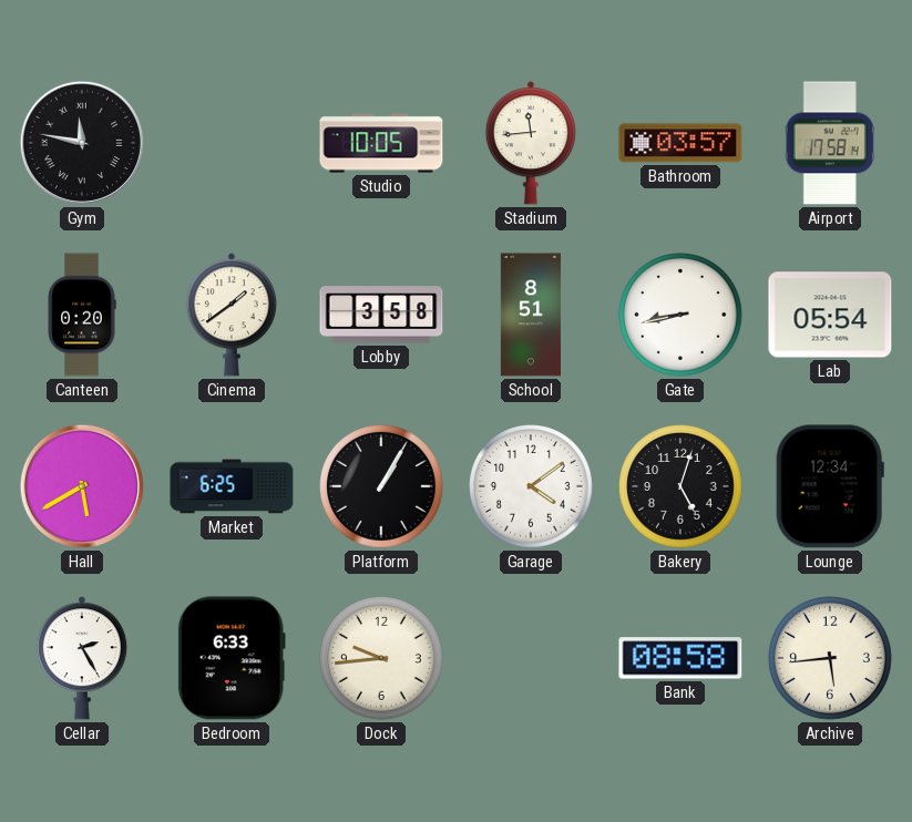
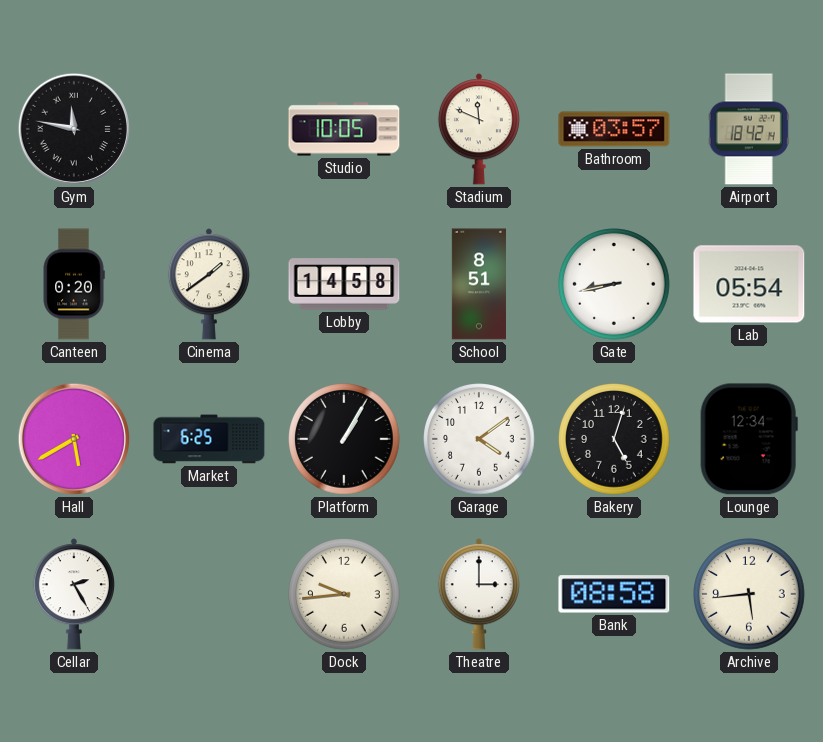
Stadium: 11:44 -> 11:49
Airport: 17:58 -> 18:42
Lobby: 3:58 -> 14:58
Bedroom: 6:33 -> none
Theatre: none -> 3:00
